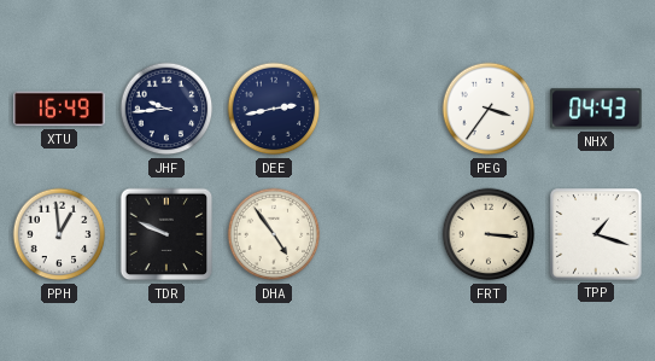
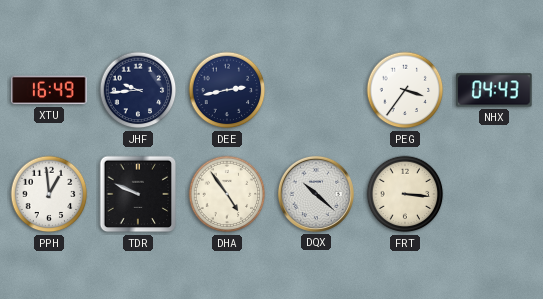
DQX: none -> 10:22
TPP: 1:18 -> none
